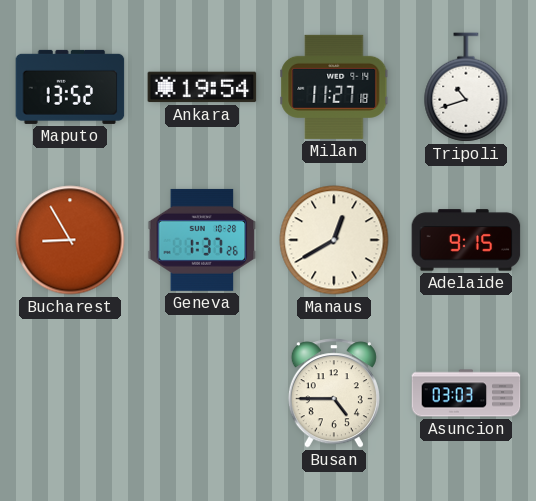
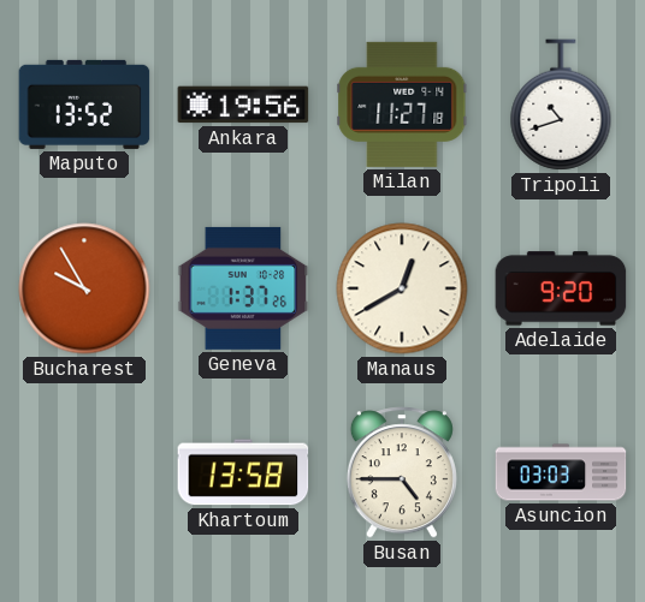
Ankara: 19:54 -> 19:56
Bucharest: 8:55 -> 9:55
Adelaide: 9:15 -> 9:20
Khartoum: none -> 13:58
